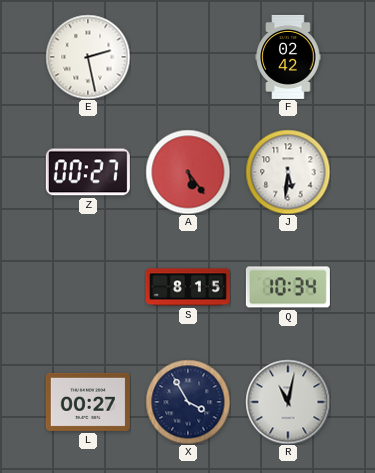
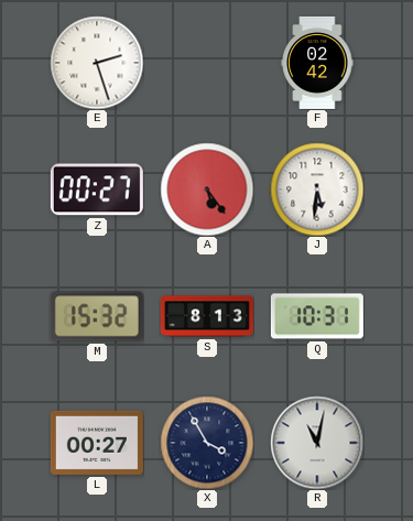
E: 2:28 -> 2:27
M: none -> 15:32
S: 8:15 -> 8:13
Q: 10:34 -> 10:31
